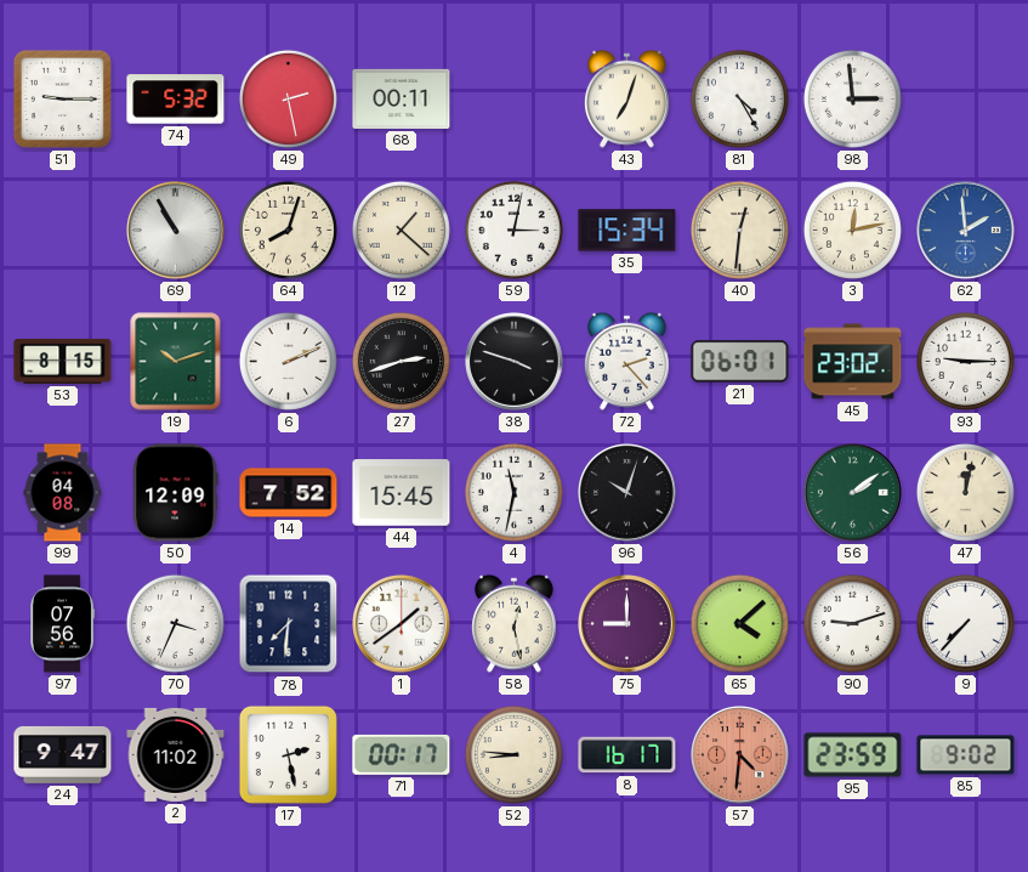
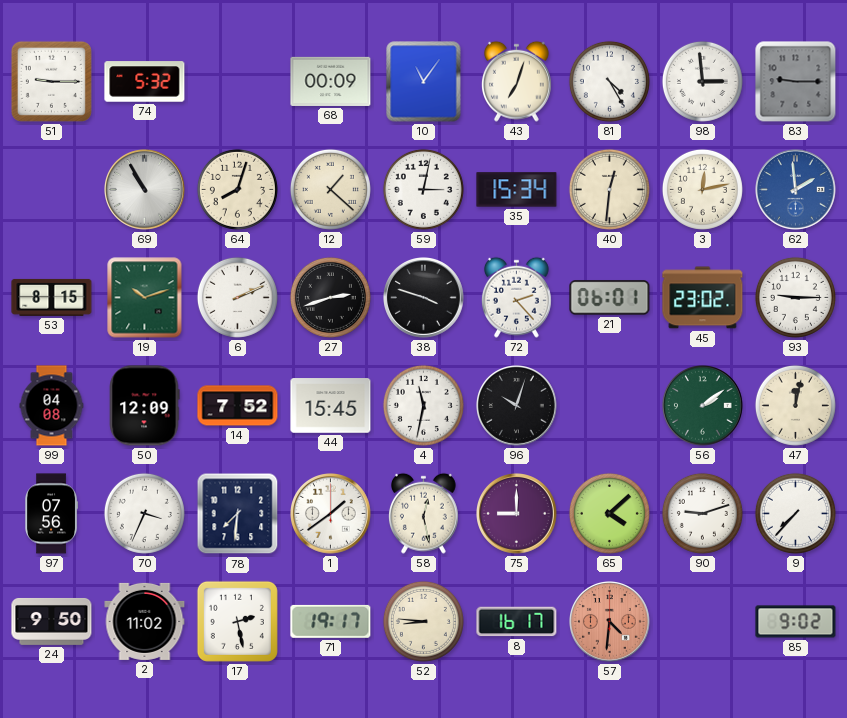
49: 2:28 -> none
68: 00:11 -> 00:09
10: none -> 11:06
83: none -> 9:15
24: 9:47 -> 9:50
71: 00:17 -> 19:17
95: 23:59 -> none
